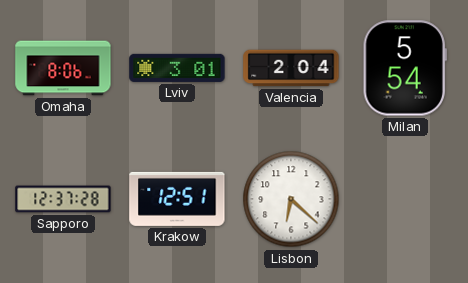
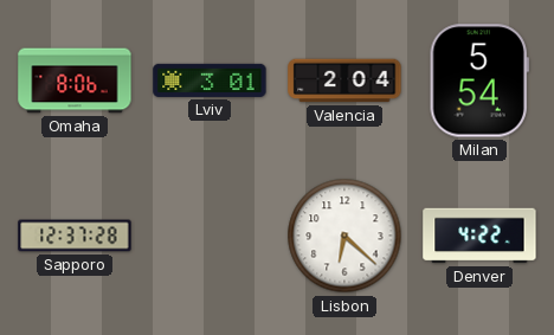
Krakow: 12:51 -> none
Denver: none -> 4:22
